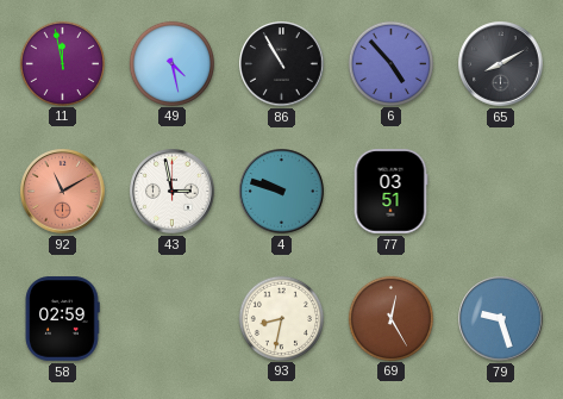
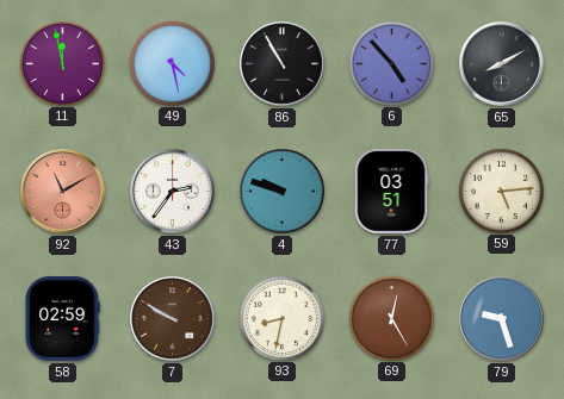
43: 2:58 -> 2:36
59: none -> 5:14
7: none -> 9:50
